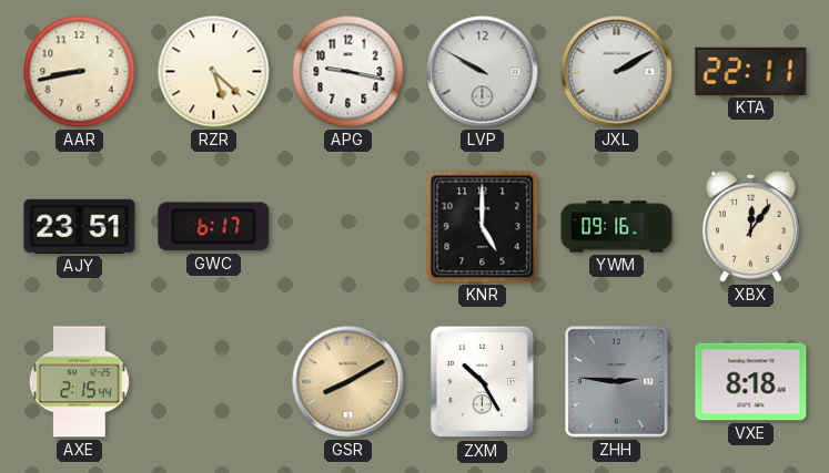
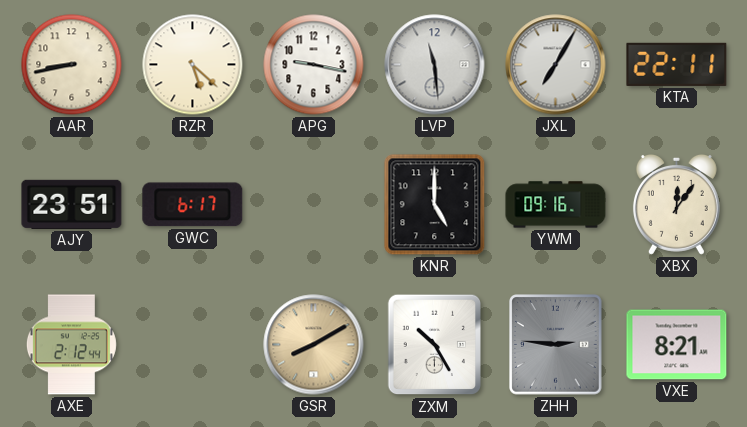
LVP: 9:50 -> 11:29
JXL: 2:10 -> 7:05
AXE: 2:15 -> 2:12
VXE: 8:18 -> 8:21
